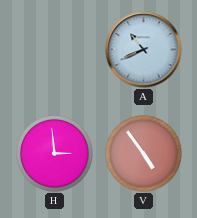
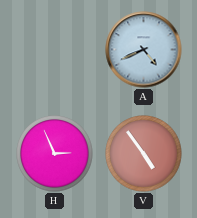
A: 10:41 -> 4:41
H: 2:59 -> 2:56
